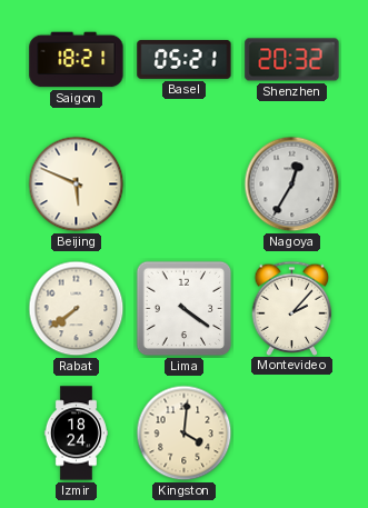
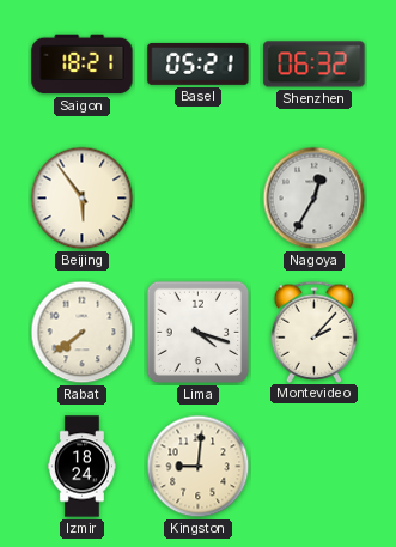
Shenzhen: 20:32 -> 06:32
Beijing: 5:49 -> 5:54
Lima: 4:21 -> 4:18
Kingston: 4:01 -> 9:01
